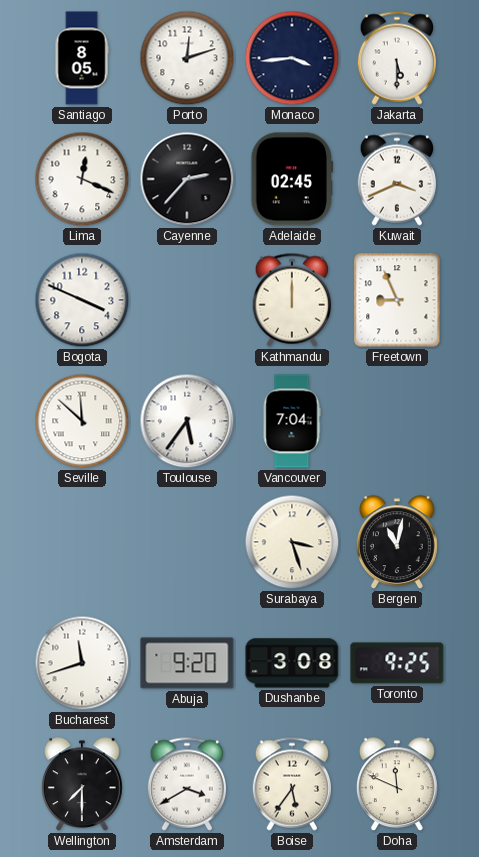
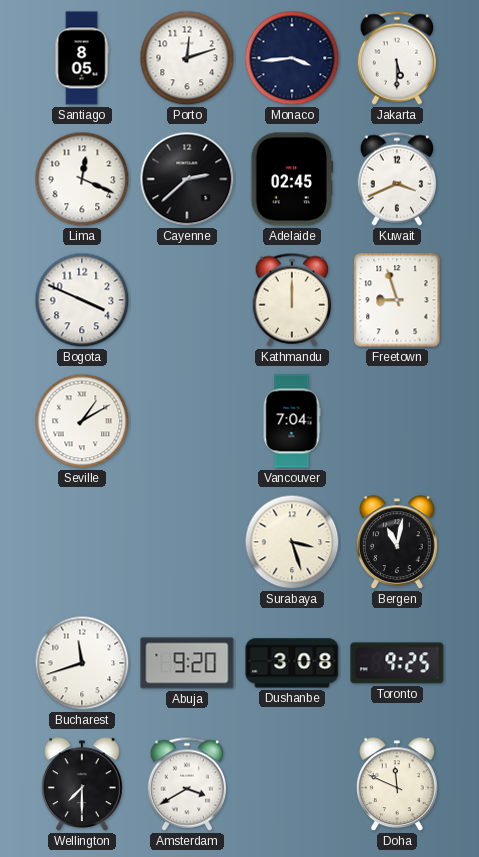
Cayenne: 2:37 -> 2:38
Freetown: 8:56 -> 8:57
Seville: 11:52 -> 1:10
Toulouse: 5:36 -> none
Boise: 5:36 -> none
